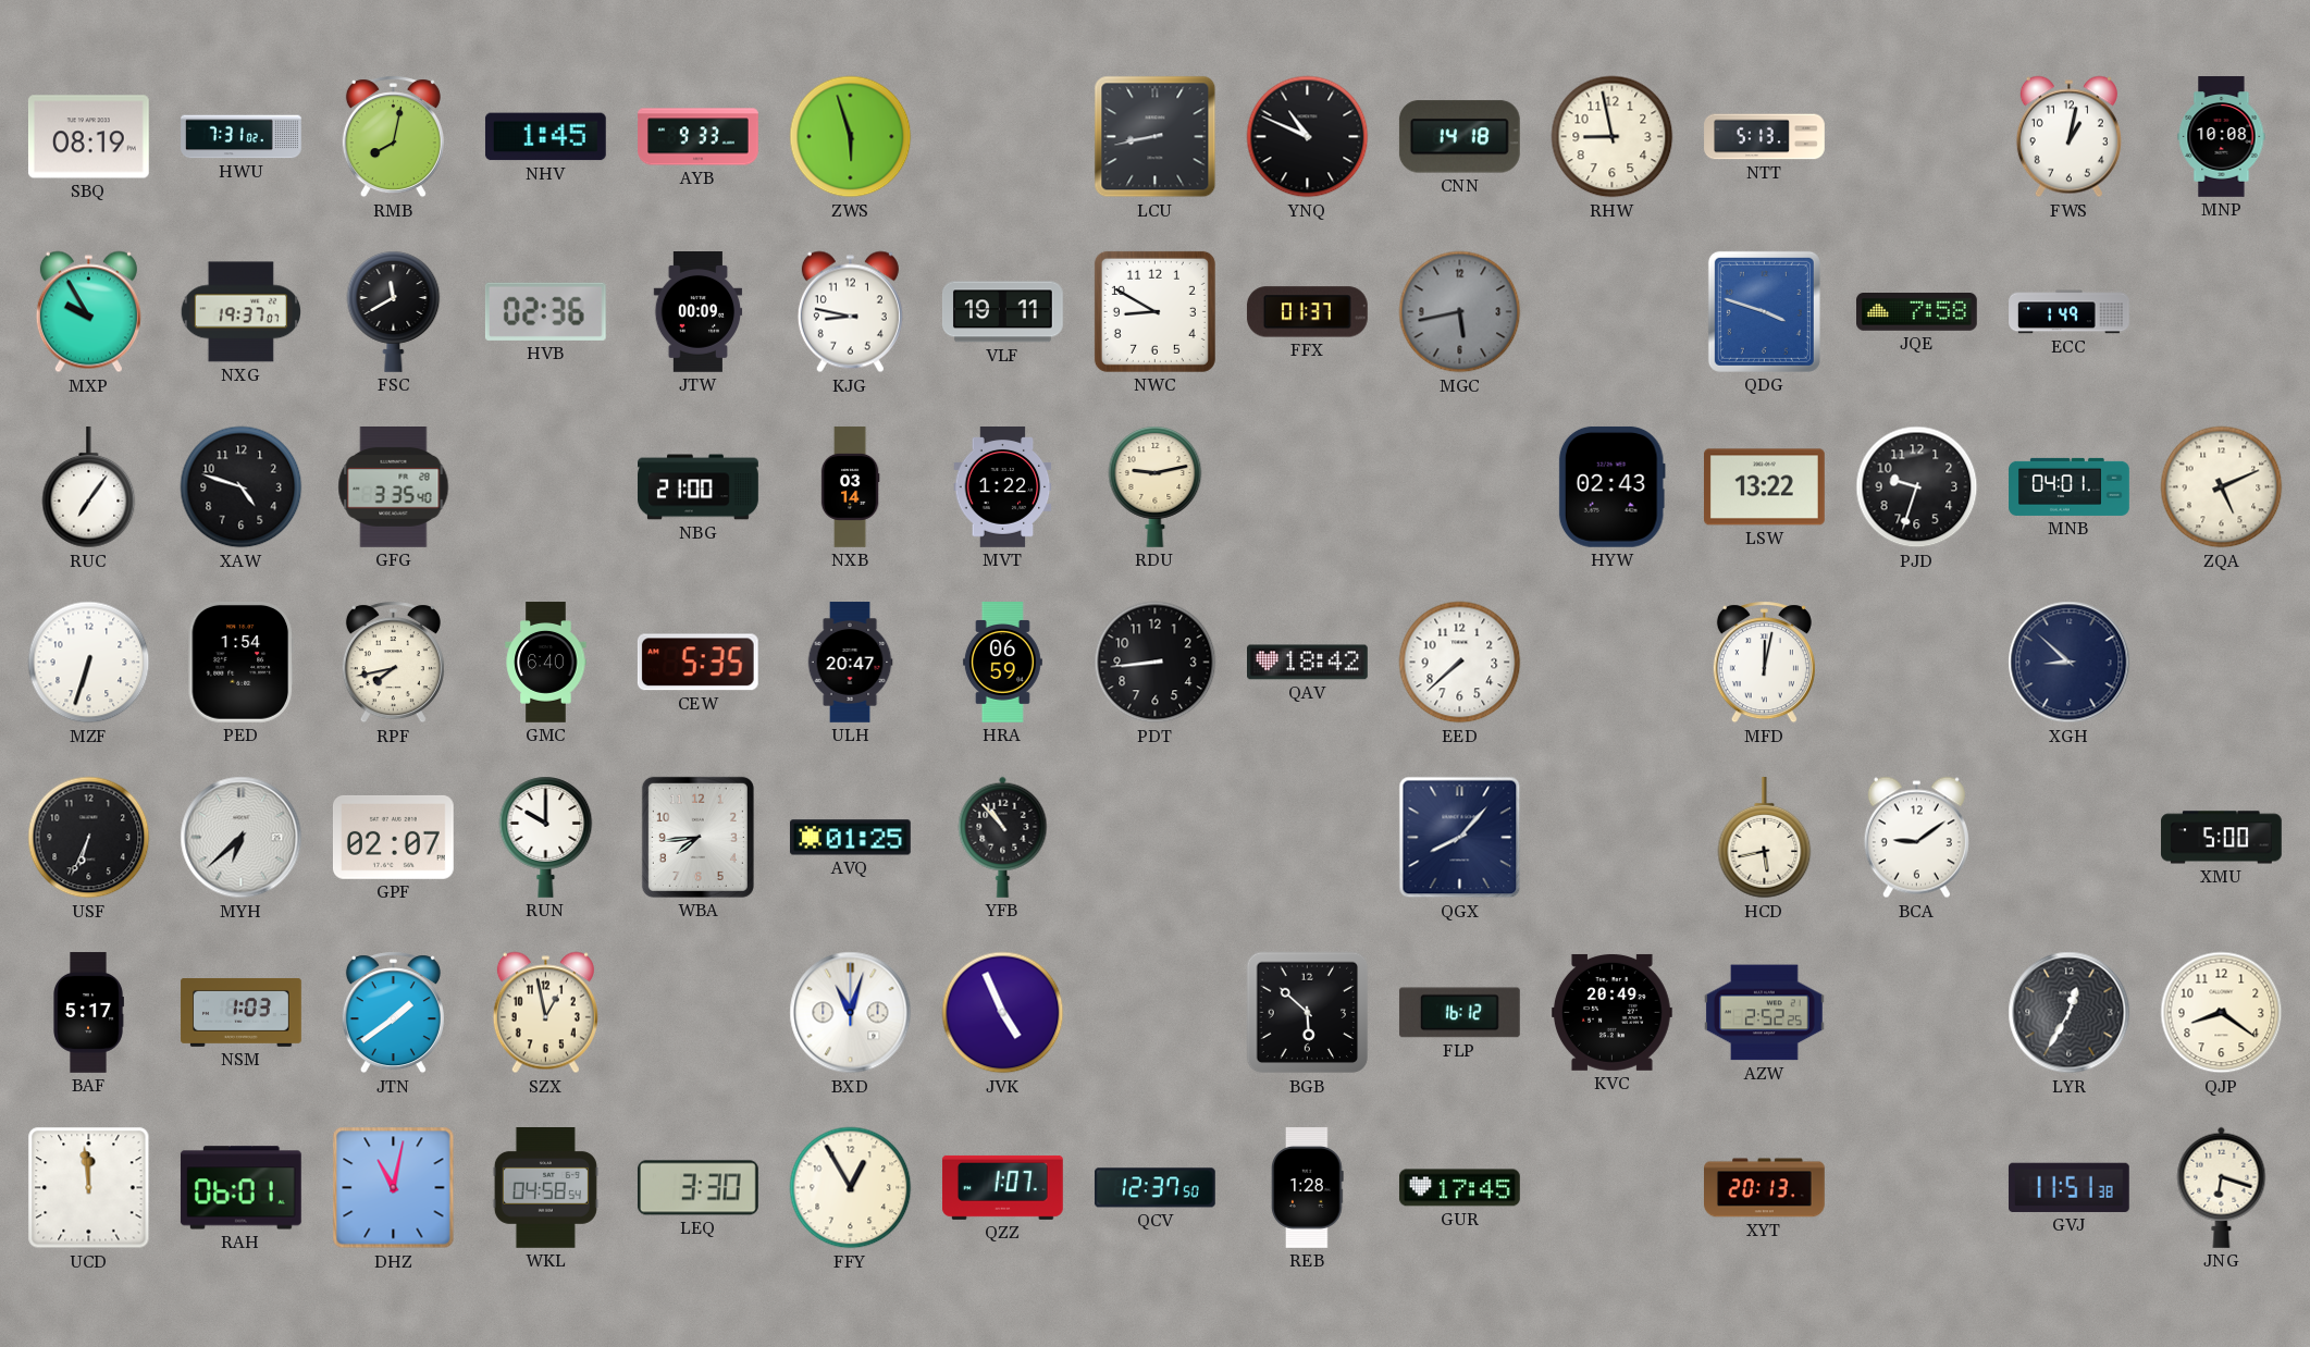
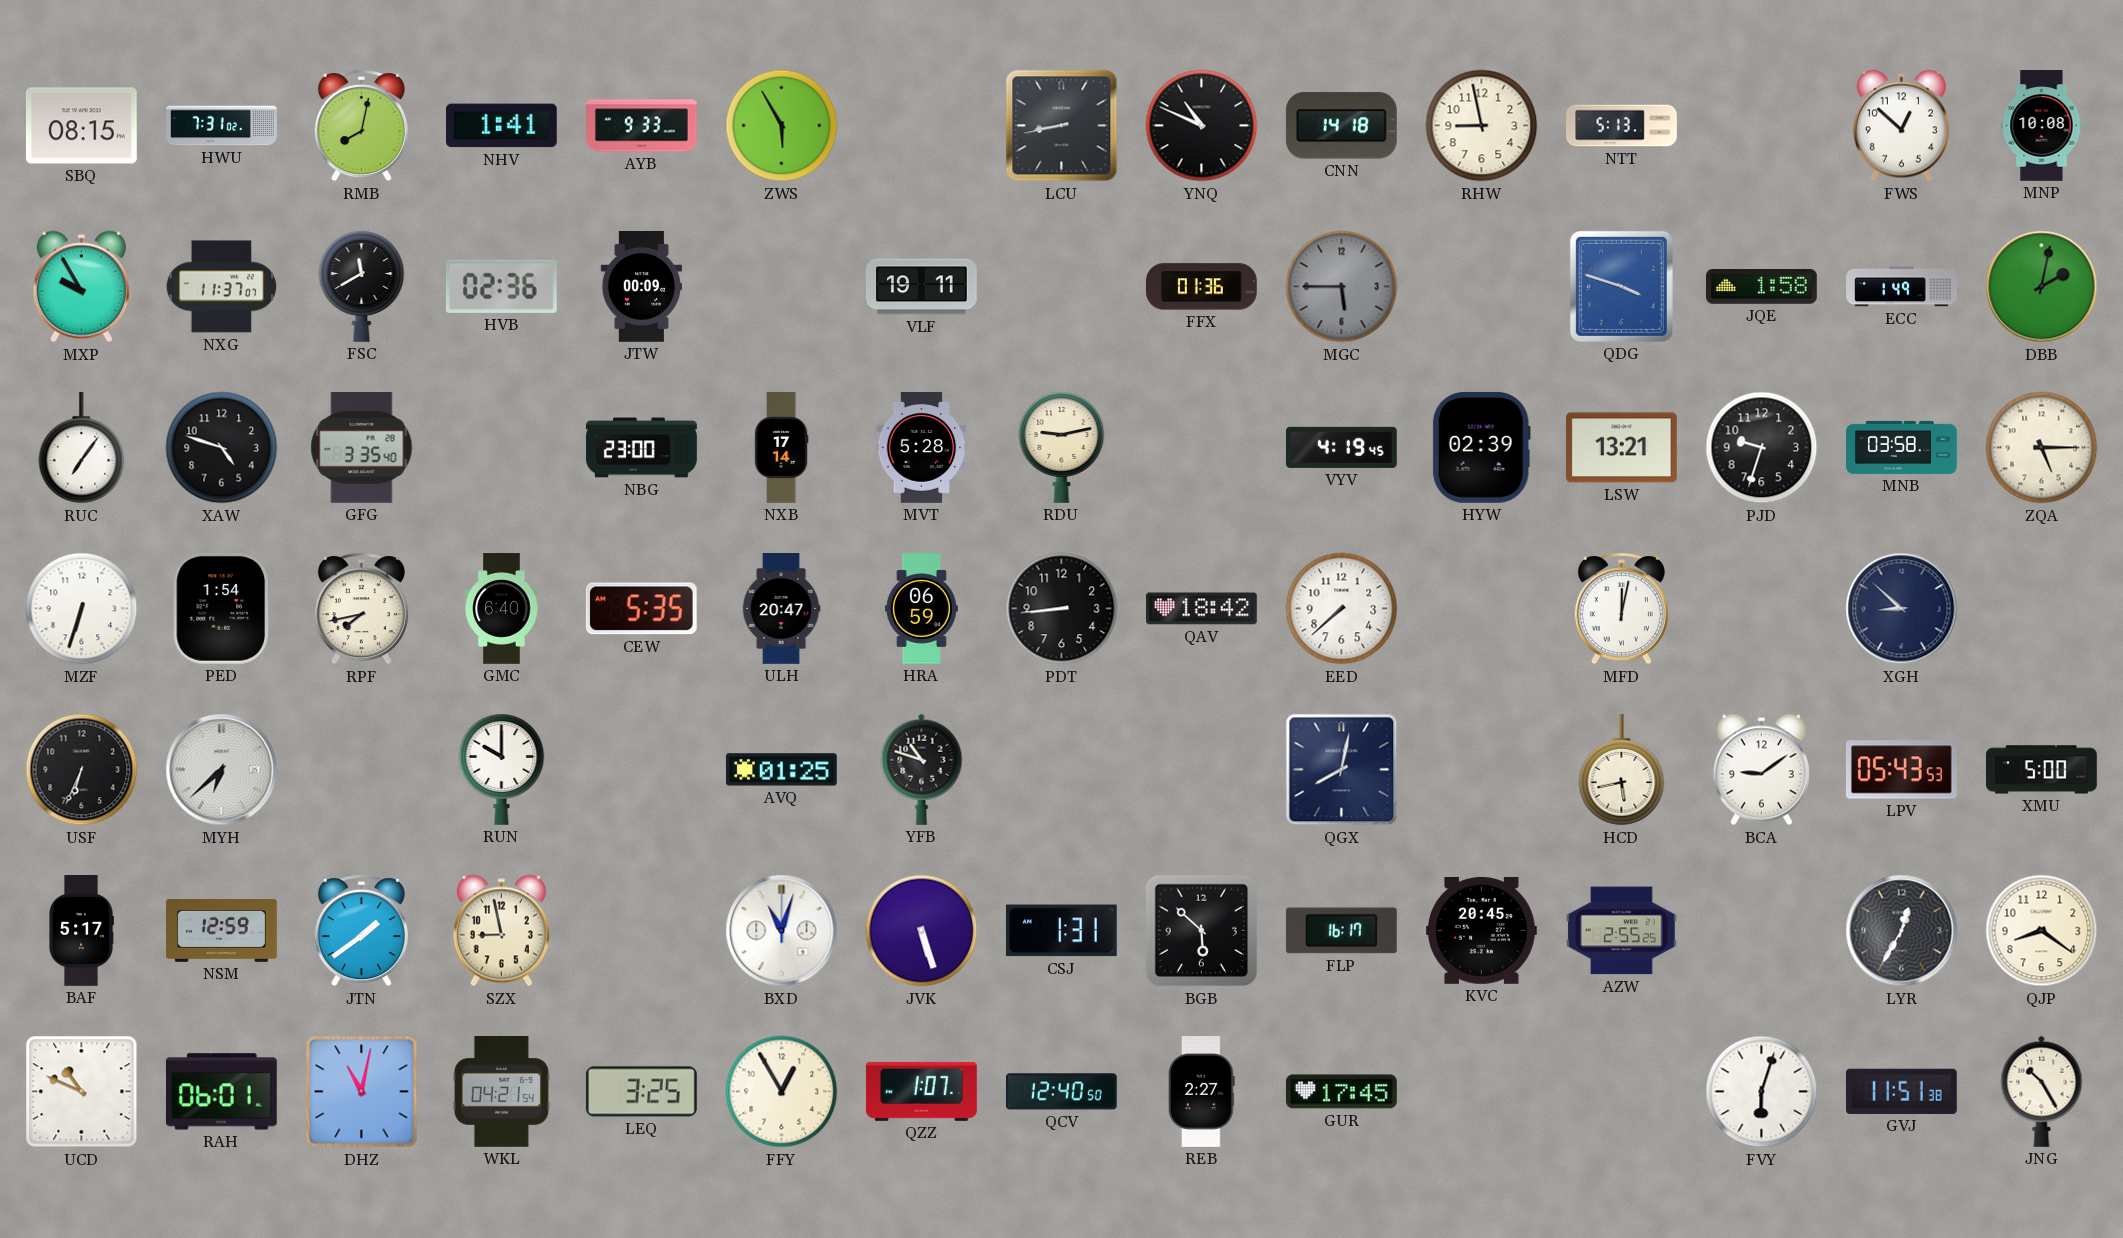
SBQ: 08:19 -> 08:15
NHV: 1:45 -> 1:41
ZWS: 5:57 -> 5:55
FWS: 1:02 -> 12:52
NXG: 19:37 -> 11:37
KJG: 8:47 -> none
NWC: 8:50 -> none
FFX: 01:37 -> 01:36
MGC: 5:43 -> 5:45
JQE: 7:58 -> 1:58
DBB: none -> 2:02
NBG: 21:00 -> 23:00
NXB: 03:14 -> 17:14
MVT: 1:22 -> 5:28
VYV: none -> 4:19
HYW: 02:43 -> 02:39
LSW: 13:22 -> 13:21
MNB: 04:01 -> 03:58
ZQA: 5:11 -> 5:15
GPF: 02:07 -> none
WBA: 7:44 -> none
YFB: 10:53 -> 10:48
QGX: 8:07 -> 8:02
LPV: none -> 05:43
NSM: 1:03 -> 12:59
SZX: 12:58 -> 8:58
JVK: 4:56 -> 5:27
CSJ: none -> 1:31
FLP: 16:12 -> 16:17
KVC: 20:49 -> 20:45
AZW: 2:52 -> 2:55
UCD: 11:59 -> 10:49
WKL: 04:58 -> 04:21
LEQ: 3:30 -> 3:25
QCV: 12:37 -> 12:40
REB: 1:28 -> 2:27
XYT: 20:13 -> none
FVY: none -> 6:03
JNG: 6:18 -> 10:25
